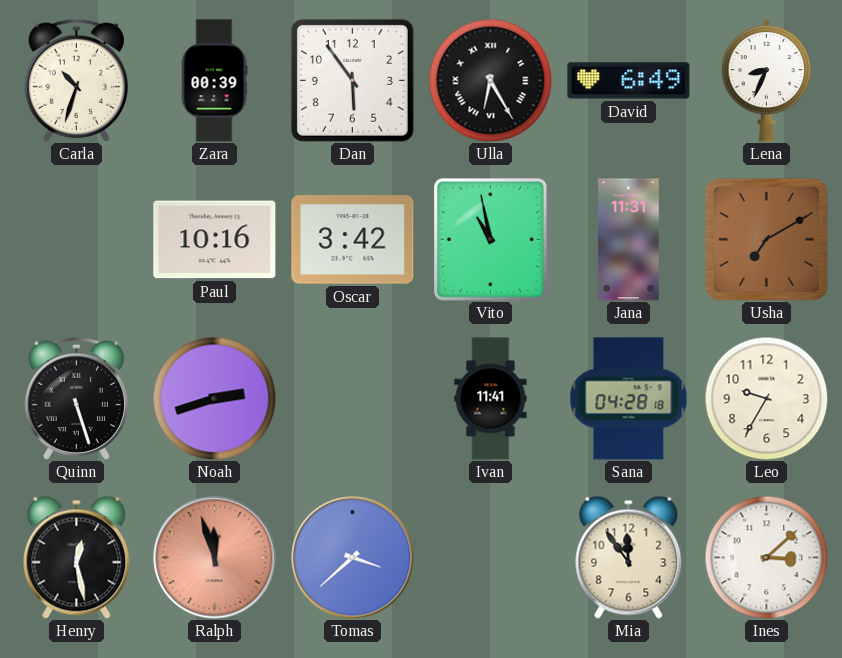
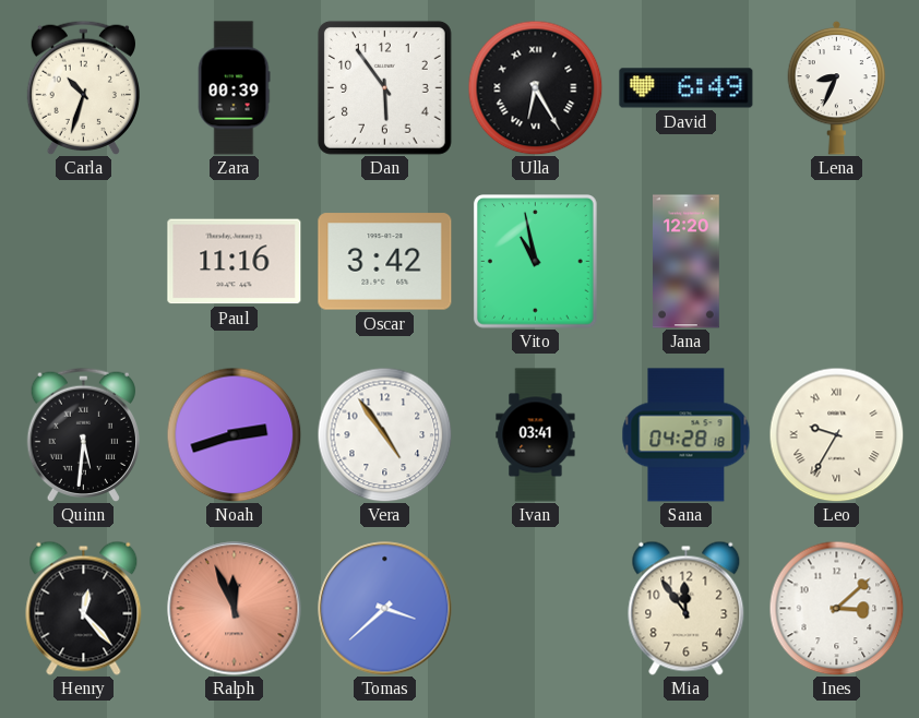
Paul: 10:16 -> 11:16
Jana: 11:31 -> 12:20
Usha: 7:10 -> none
Quinn: 5:27 -> 5:31
Vera: none -> 4:54
Ivan: 11:41 -> 03:41
Leo numerals: Arabic -> Roman
Henry: 12:28 -> 12:23
Ralph: 11:57 -> 11:56
